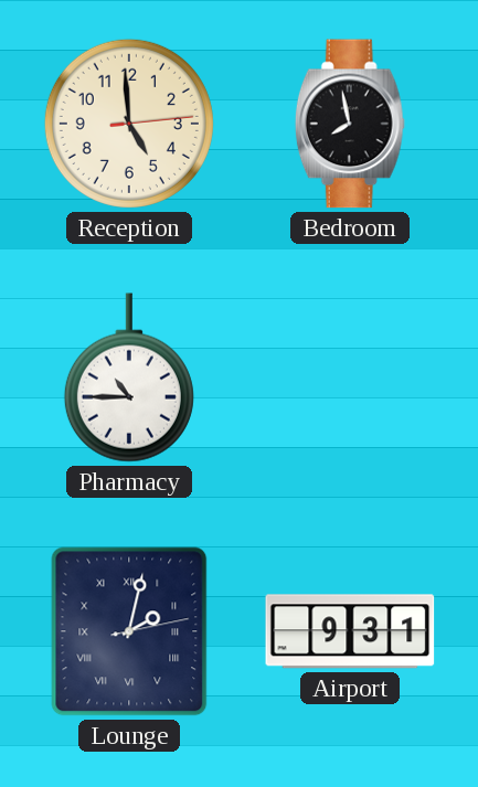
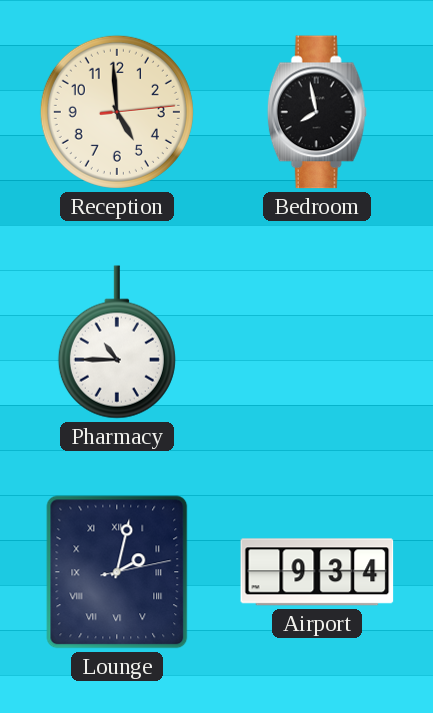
Airport: 9:31 -> 9:34
